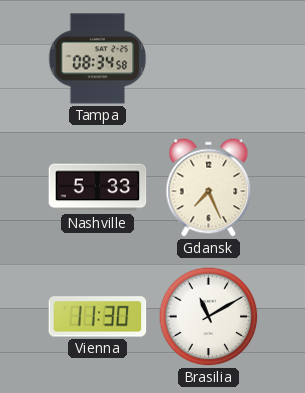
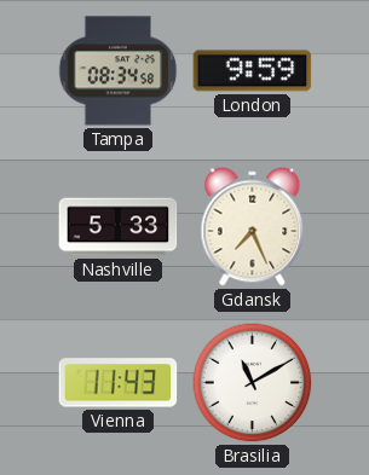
London: none -> 9:59
Vienna: 11:30 -> 11:43
